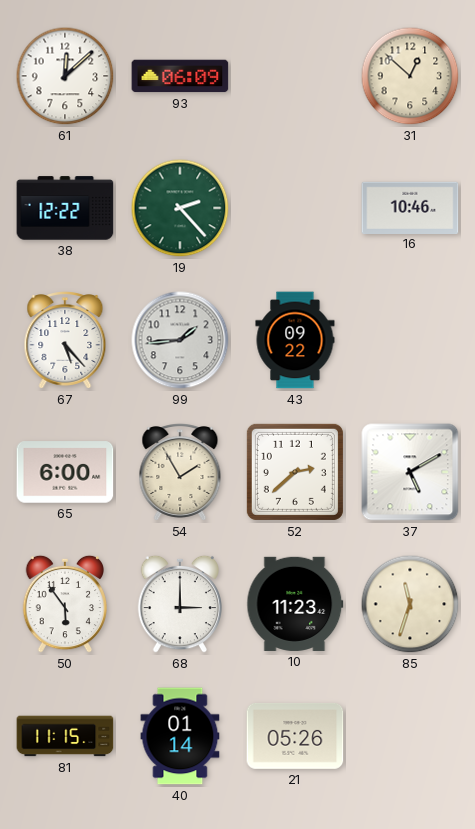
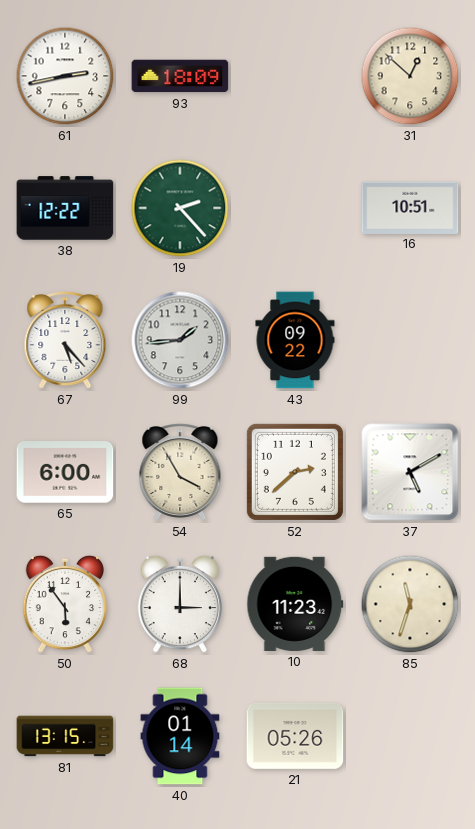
61: 12:08 -> 2:43
93: 06:09 -> 18:09
16: 10:46 -> 10:51
54: 1:55 -> 3:55
81: 11:15 -> 13:15
